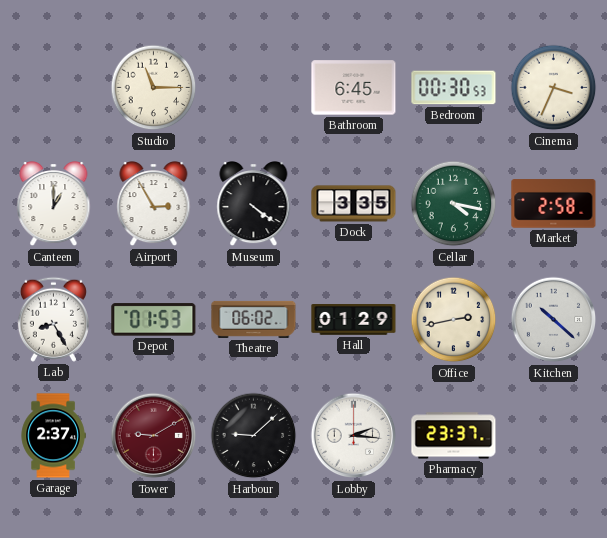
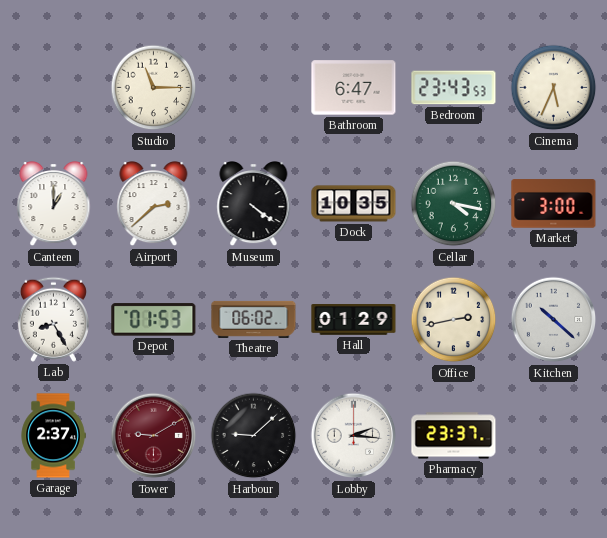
Bathroom: 6:45 -> 6:47
Bedroom: 00:30 -> 23:43
Cinema: 3:34 -> 5:34
Airport: 2:55 -> 2:38
Dock: 3:35 -> 10:35
Market: 2:58 -> 3:00
